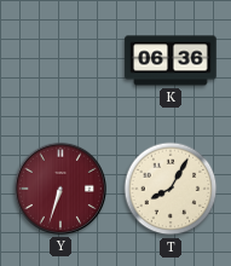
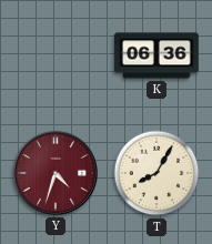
Y: 6:33 -> 4:33
